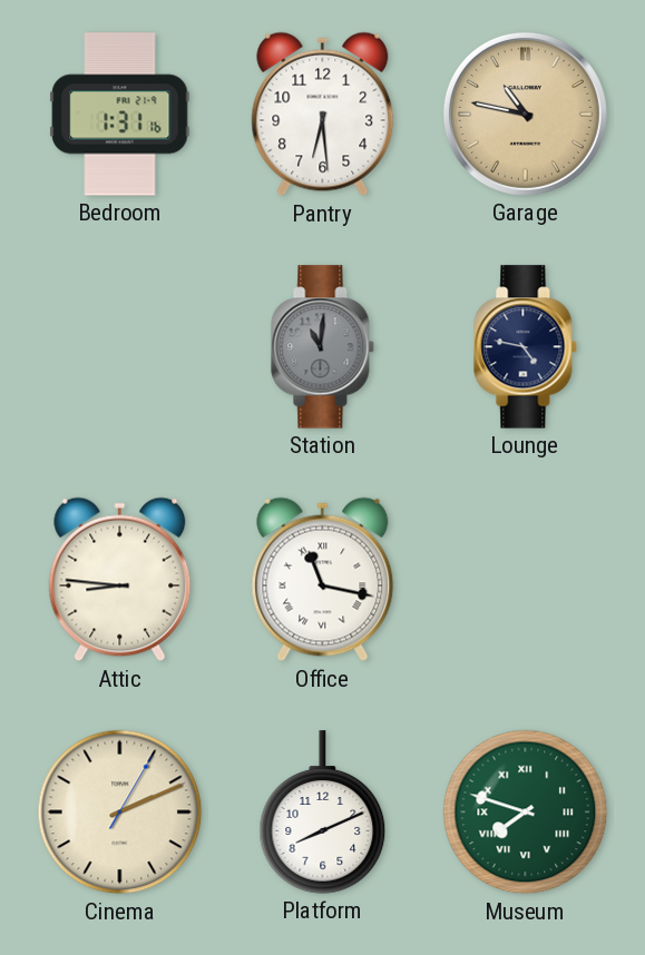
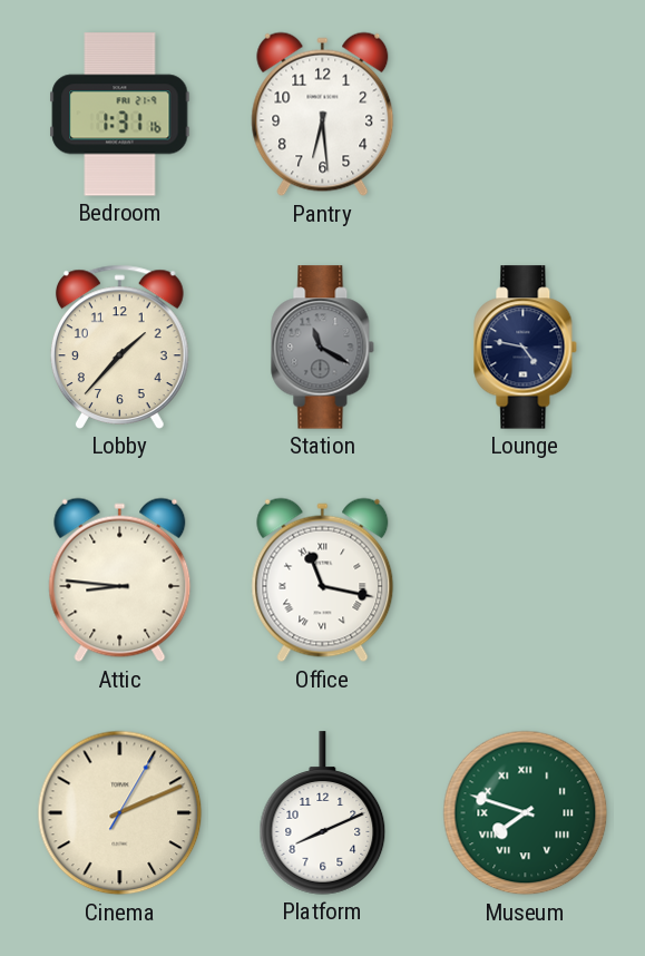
Garage: 10:47 -> none
Lobby: none -> 1:37
Station: 11:01 -> 11:20
